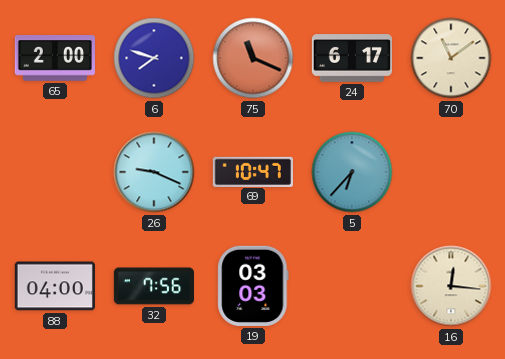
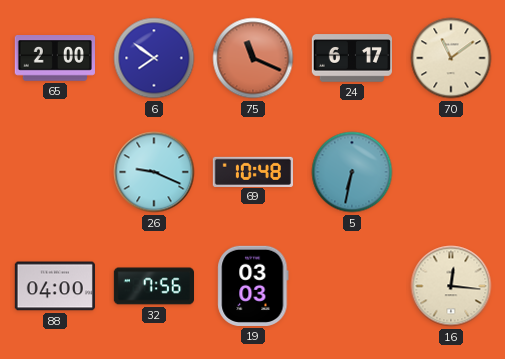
6: 7:48 -> 7:51
69: 10:47 -> 10:48
5: 6:37 -> 6:32
